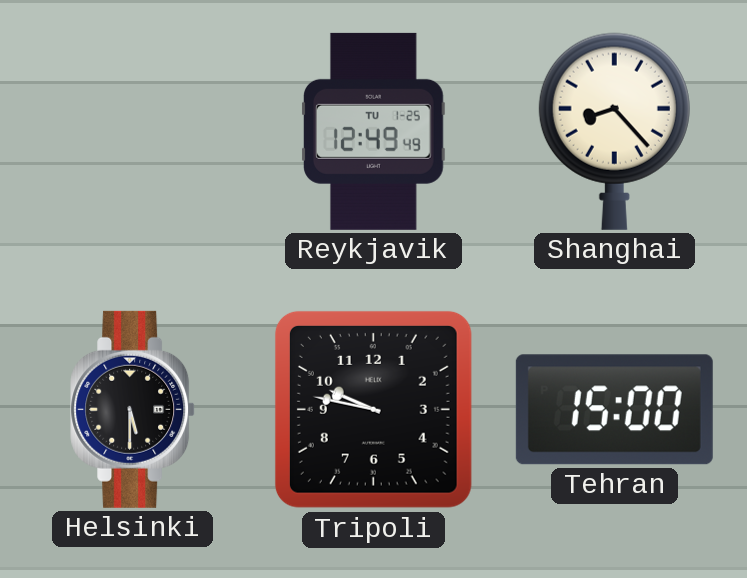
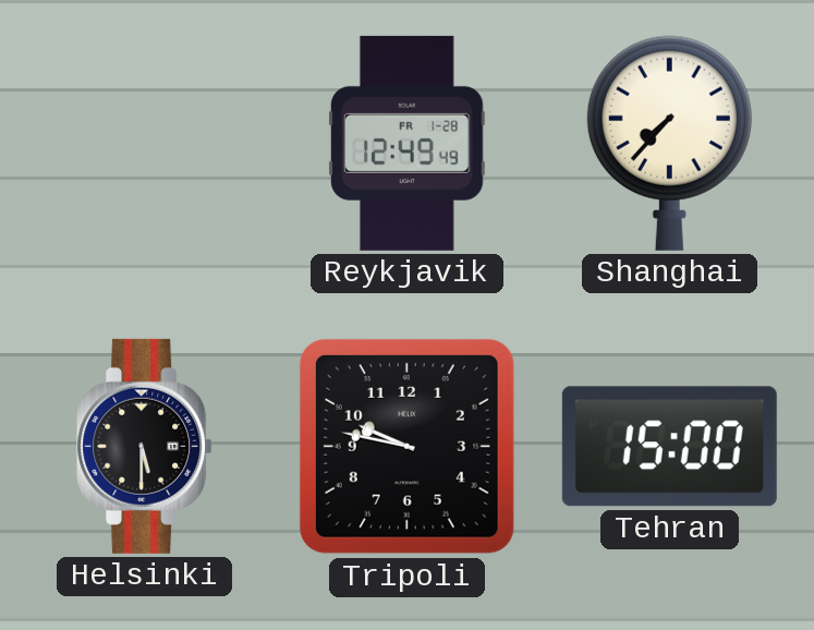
Reykjavik date: TU 1-25 -> FR 1-28
Shanghai: 8:23 -> 7:37
